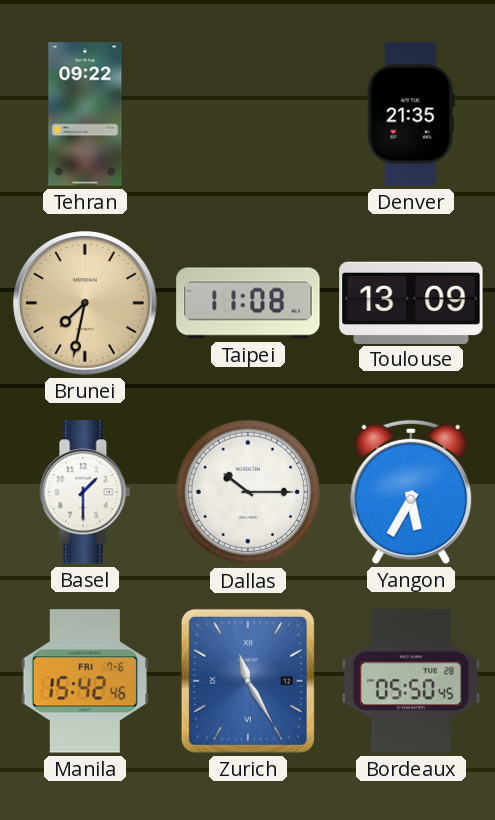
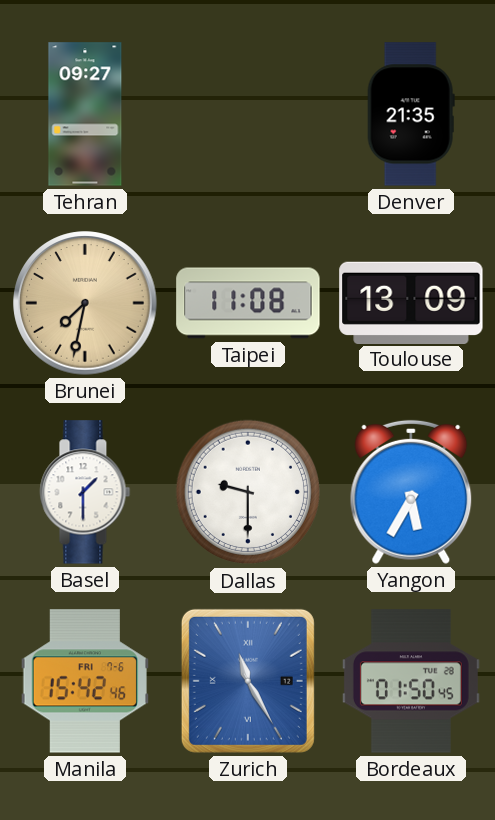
Tehran: 09:22 -> 09:27
Dallas: 10:15 -> 9:30
Bordeaux: 05:50 -> 01:50
